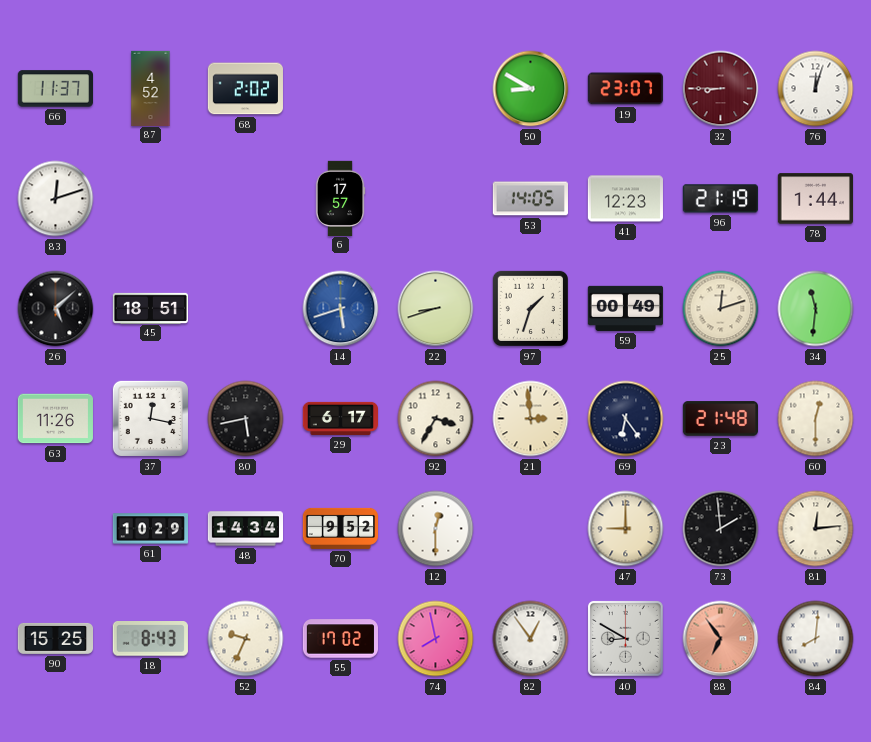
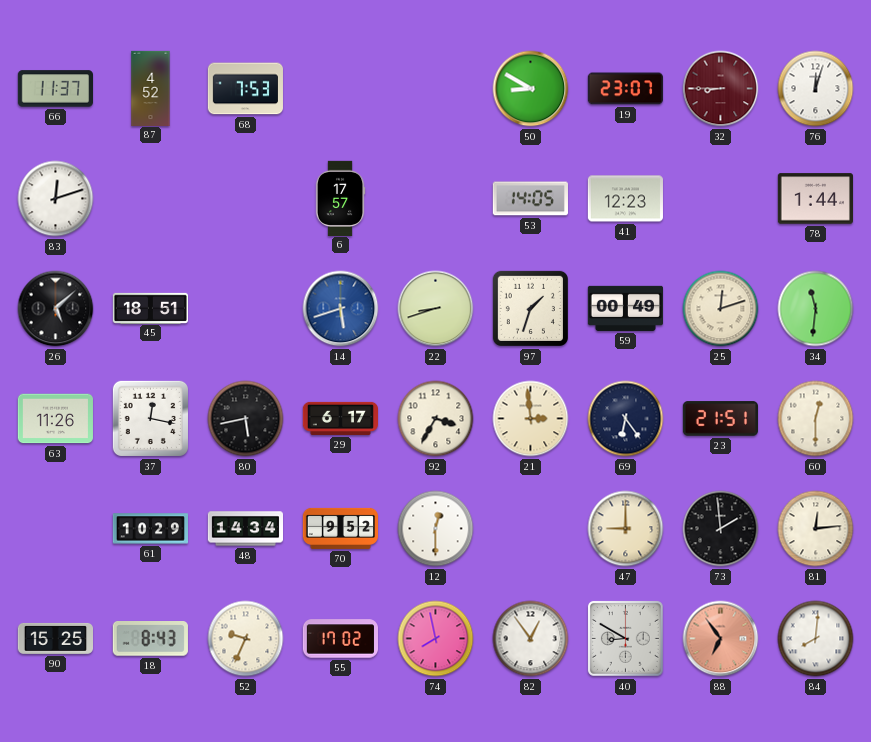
68: 2:02 -> 7:53
96: 21:19 -> none
23: 21:48 -> 21:51
